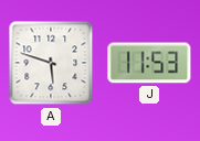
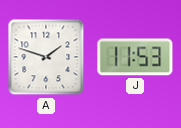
A: 5:48 -> 1:48
